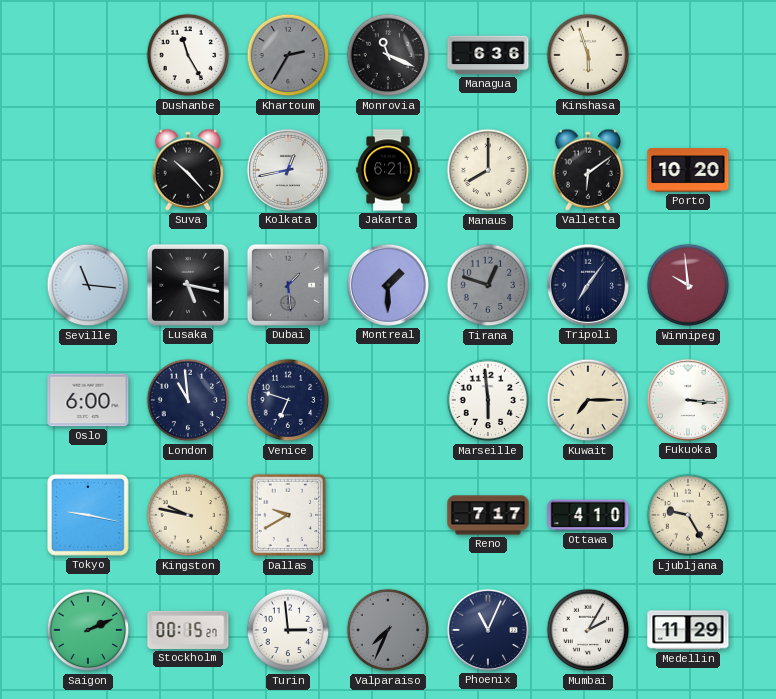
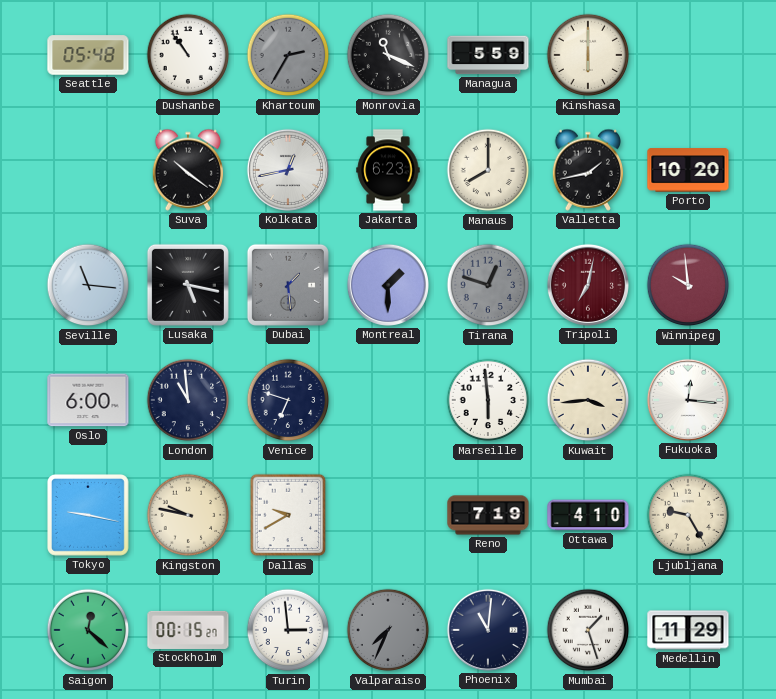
Seattle: none -> 05:48
Dushanbe: 11:25 -> 10:54
Managua: 6:36 -> 5:59
Kinshasa: 5:57 -> 6:00
Suva: 10:23 -> 10:21
Jakarta: 6:21 -> 6:23
Valletta: 6:09 -> 1:43
Tripoli: 7:06 -> 7:02
Tripoli dial: navy -> burgundy
Kuwait: 7:15 -> 3:44
Fukuoka: 3:16 -> 12:16
Reno: 7:17 -> 7:19
Saigon: 2:11 -> 12:22
Phoenix: 11:04 -> 11:01
Mumbai: 2:05 -> 1:27
